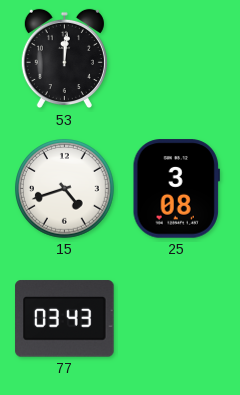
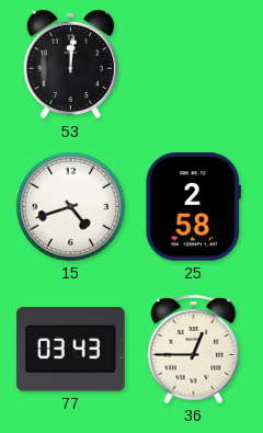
25: 3:08 -> 2:58
36: none -> 12:45
